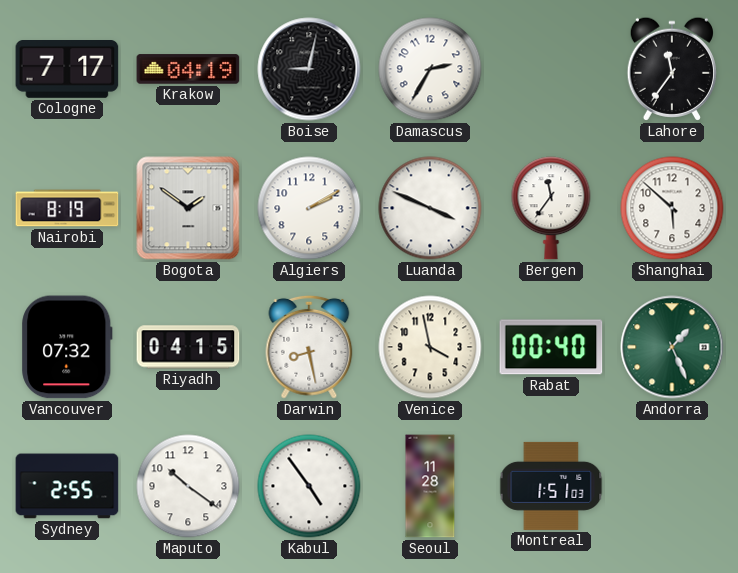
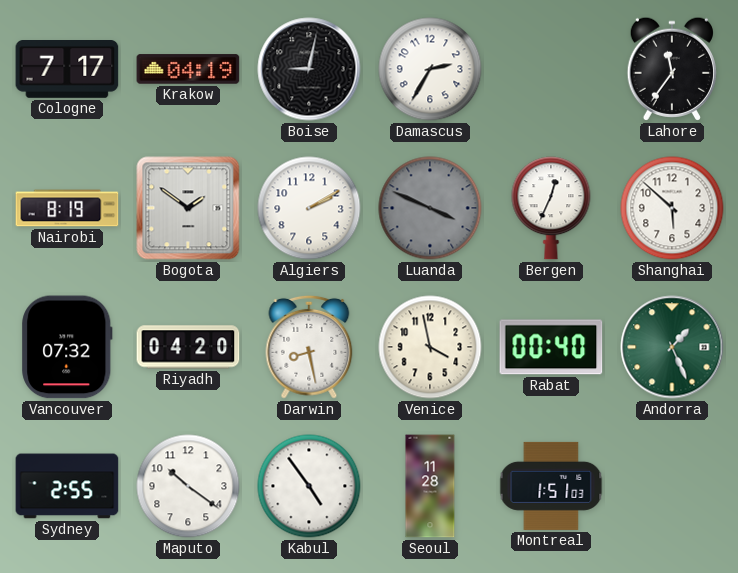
Luanda dial: white -> grey
Bergen: 11:36 -> 12:34
Riyadh: 04:15 -> 04:20
